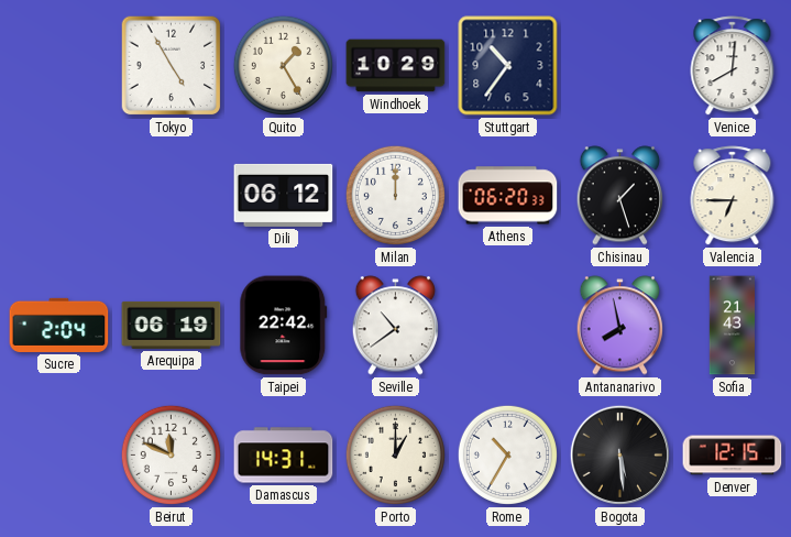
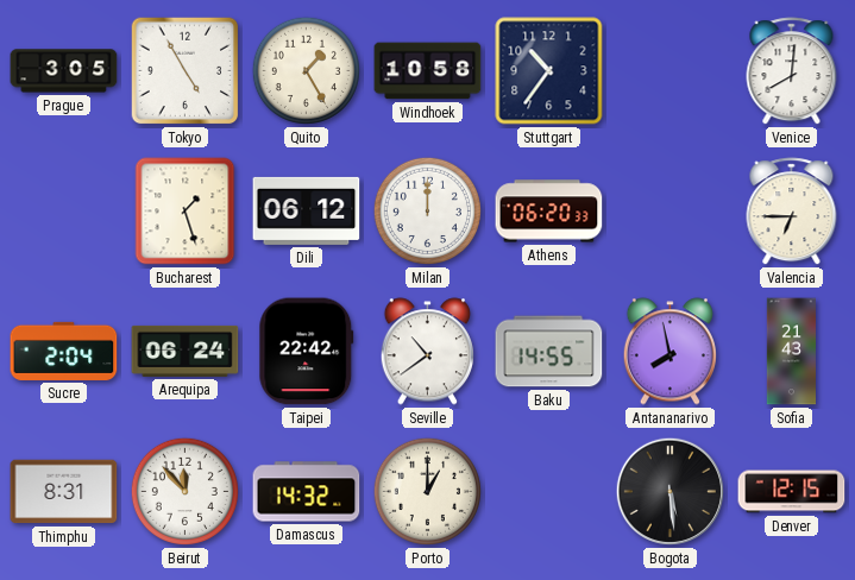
Prague: none -> 3:05
Windhoek: 10:29 -> 10:58
Bucharest: none -> 1:27
Chisinau: 1:27 -> none
Arequipa: 06:19 -> 06:24
Baku: none -> 14:55
Thimphu: none -> 8:31
Beirut: 11:49 -> 11:53
Damascus: 14:31 -> 14:32
Rome: 10:35 -> none
